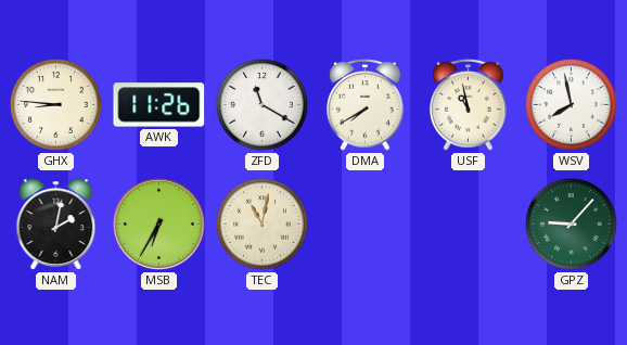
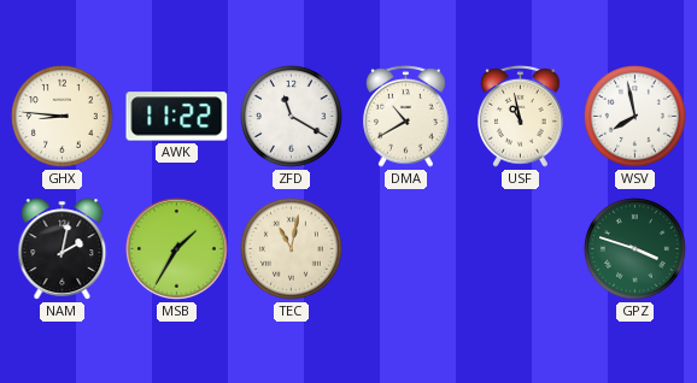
AWK: 11:26 -> 11:22
DMA: 7:40 -> 10:40
MSB: 6:35 -> 1:35
GPZ: 9:07 -> 3:48
